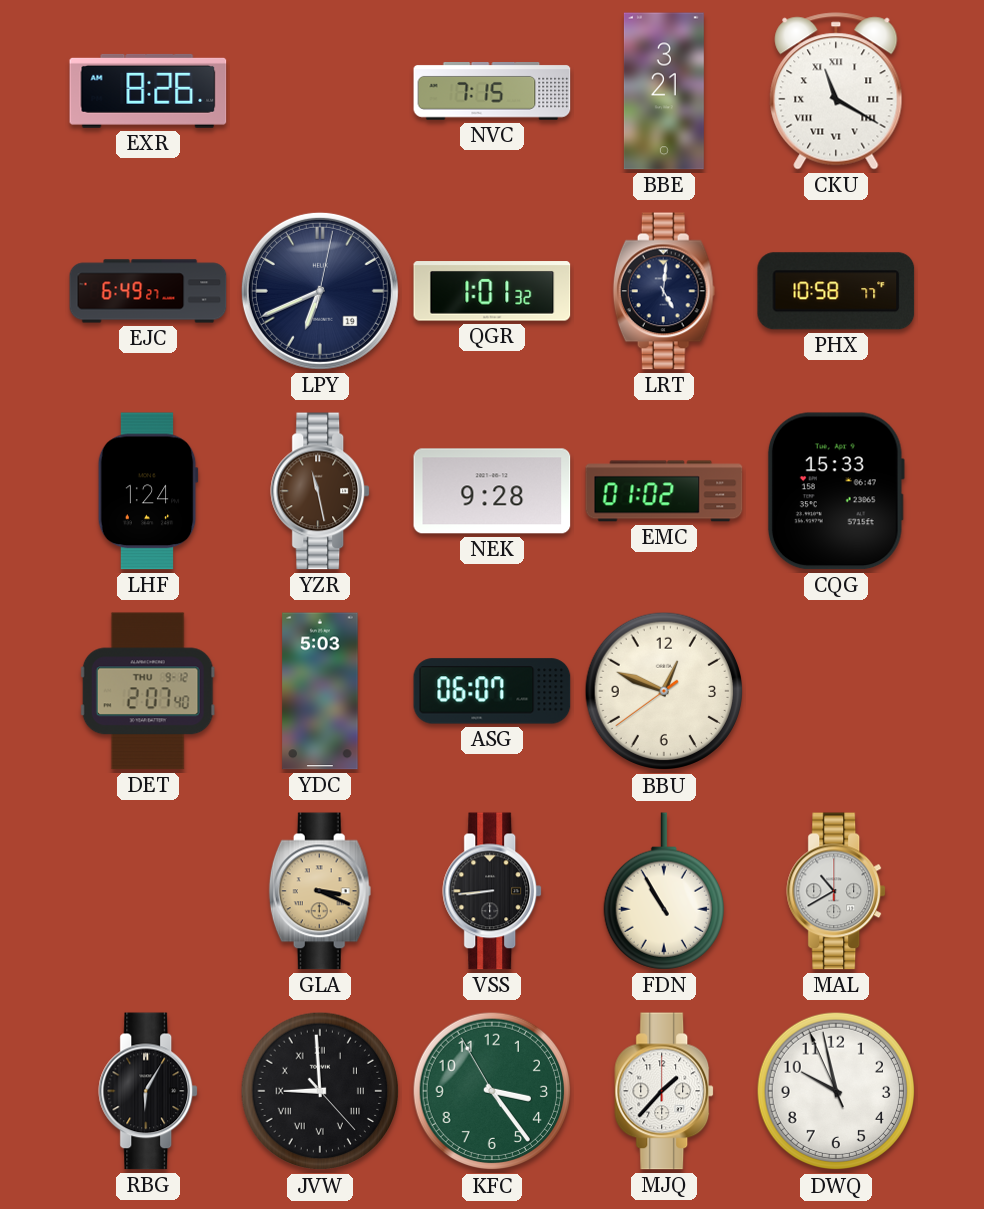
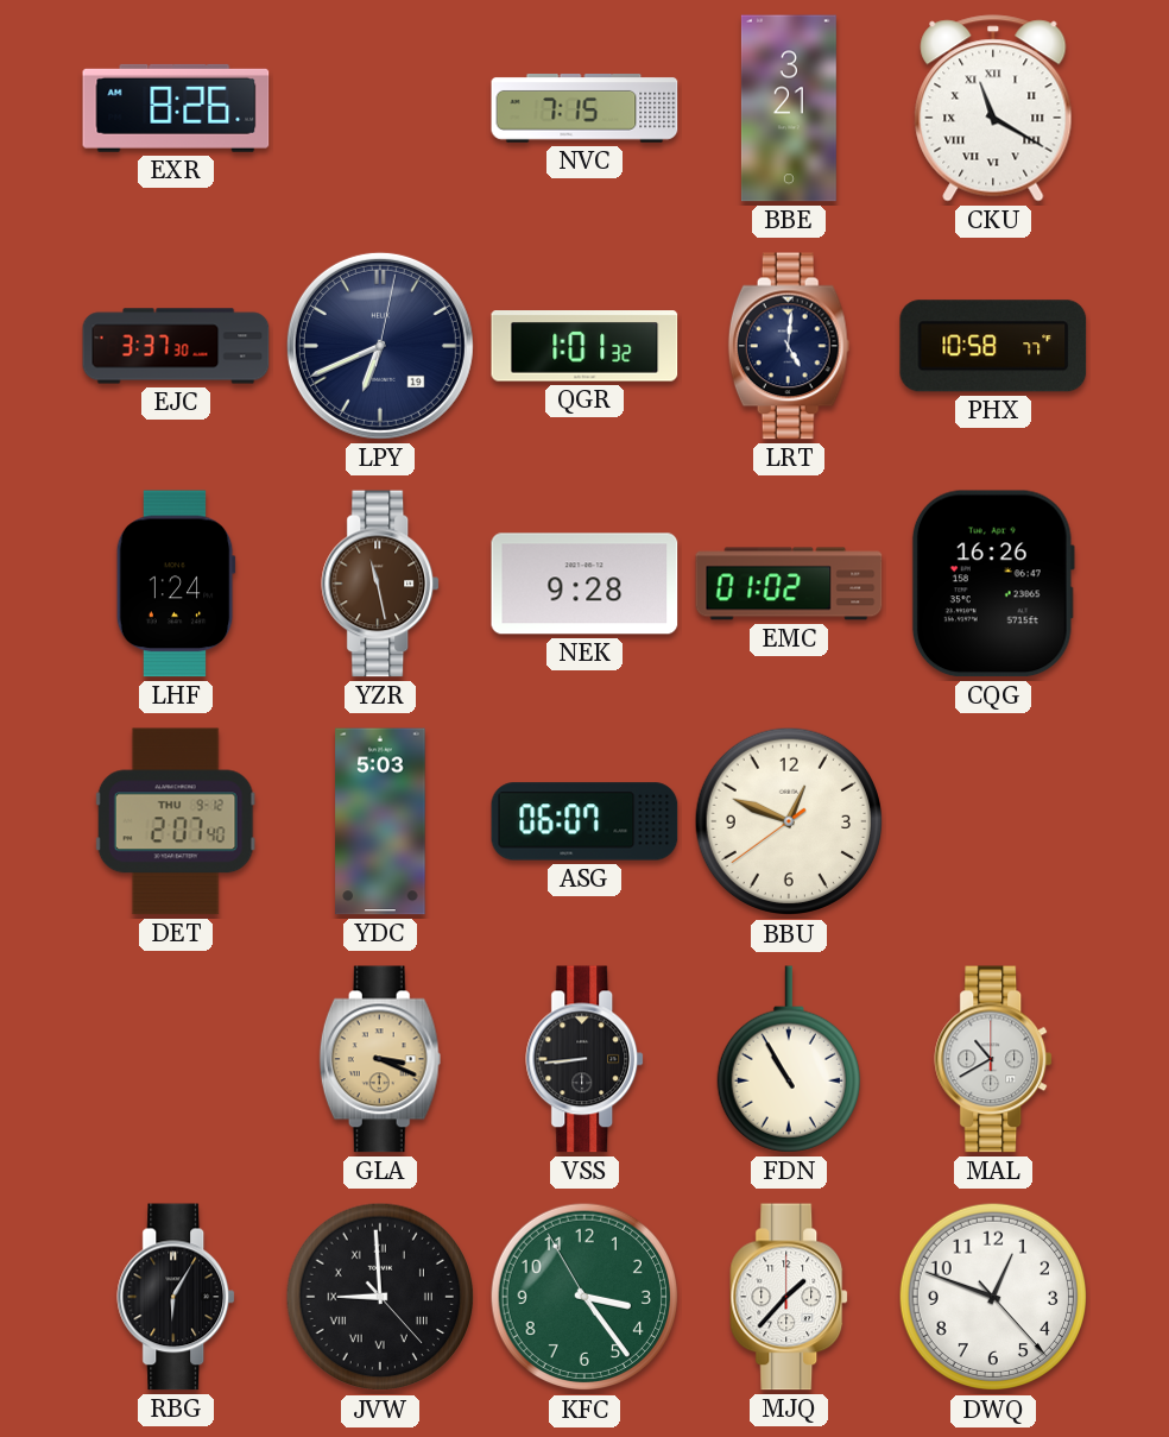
EJC: 6:49 -> 3:37
CQG: 15:33 -> 16:26
DWQ: 9:57 -> 12:48
